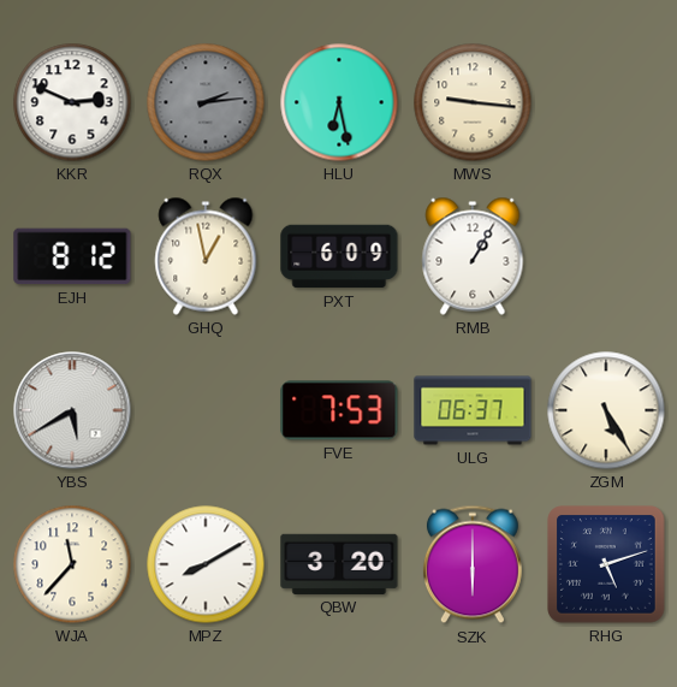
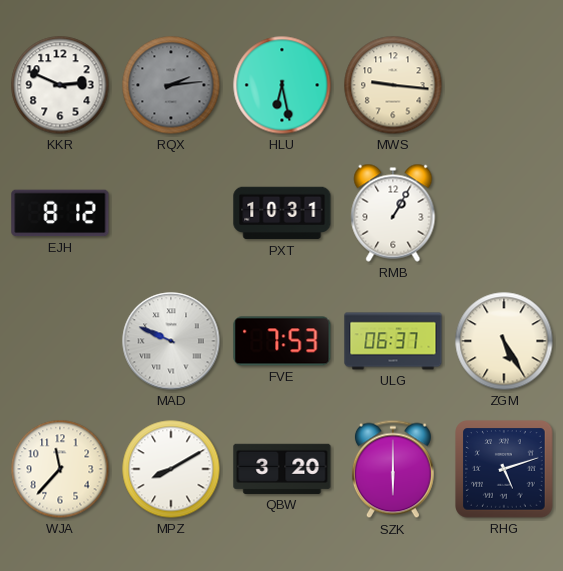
GHQ: 12:58 -> none
PXT: 6:09 -> 10:31
YBS: 5:40 -> none
MAD: none -> 9:49
